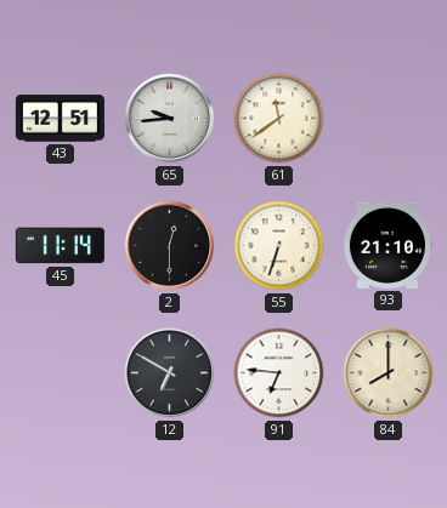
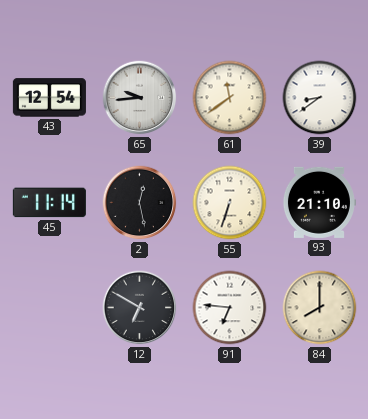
43: 12:51 -> 12:54
39: none -> 8:39
2: 12:30 -> 12:28
